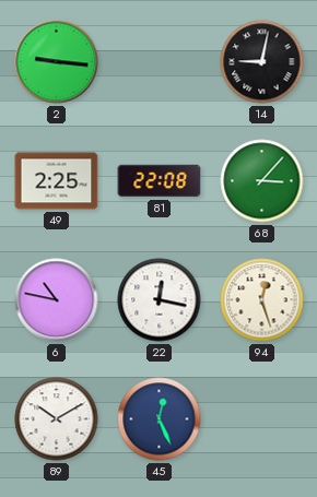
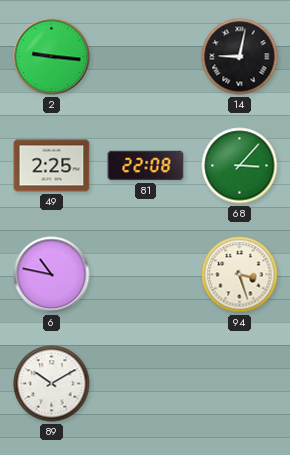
22: 12:17 -> none
94: 12:27 -> 3:27
45: 12:26 -> none
